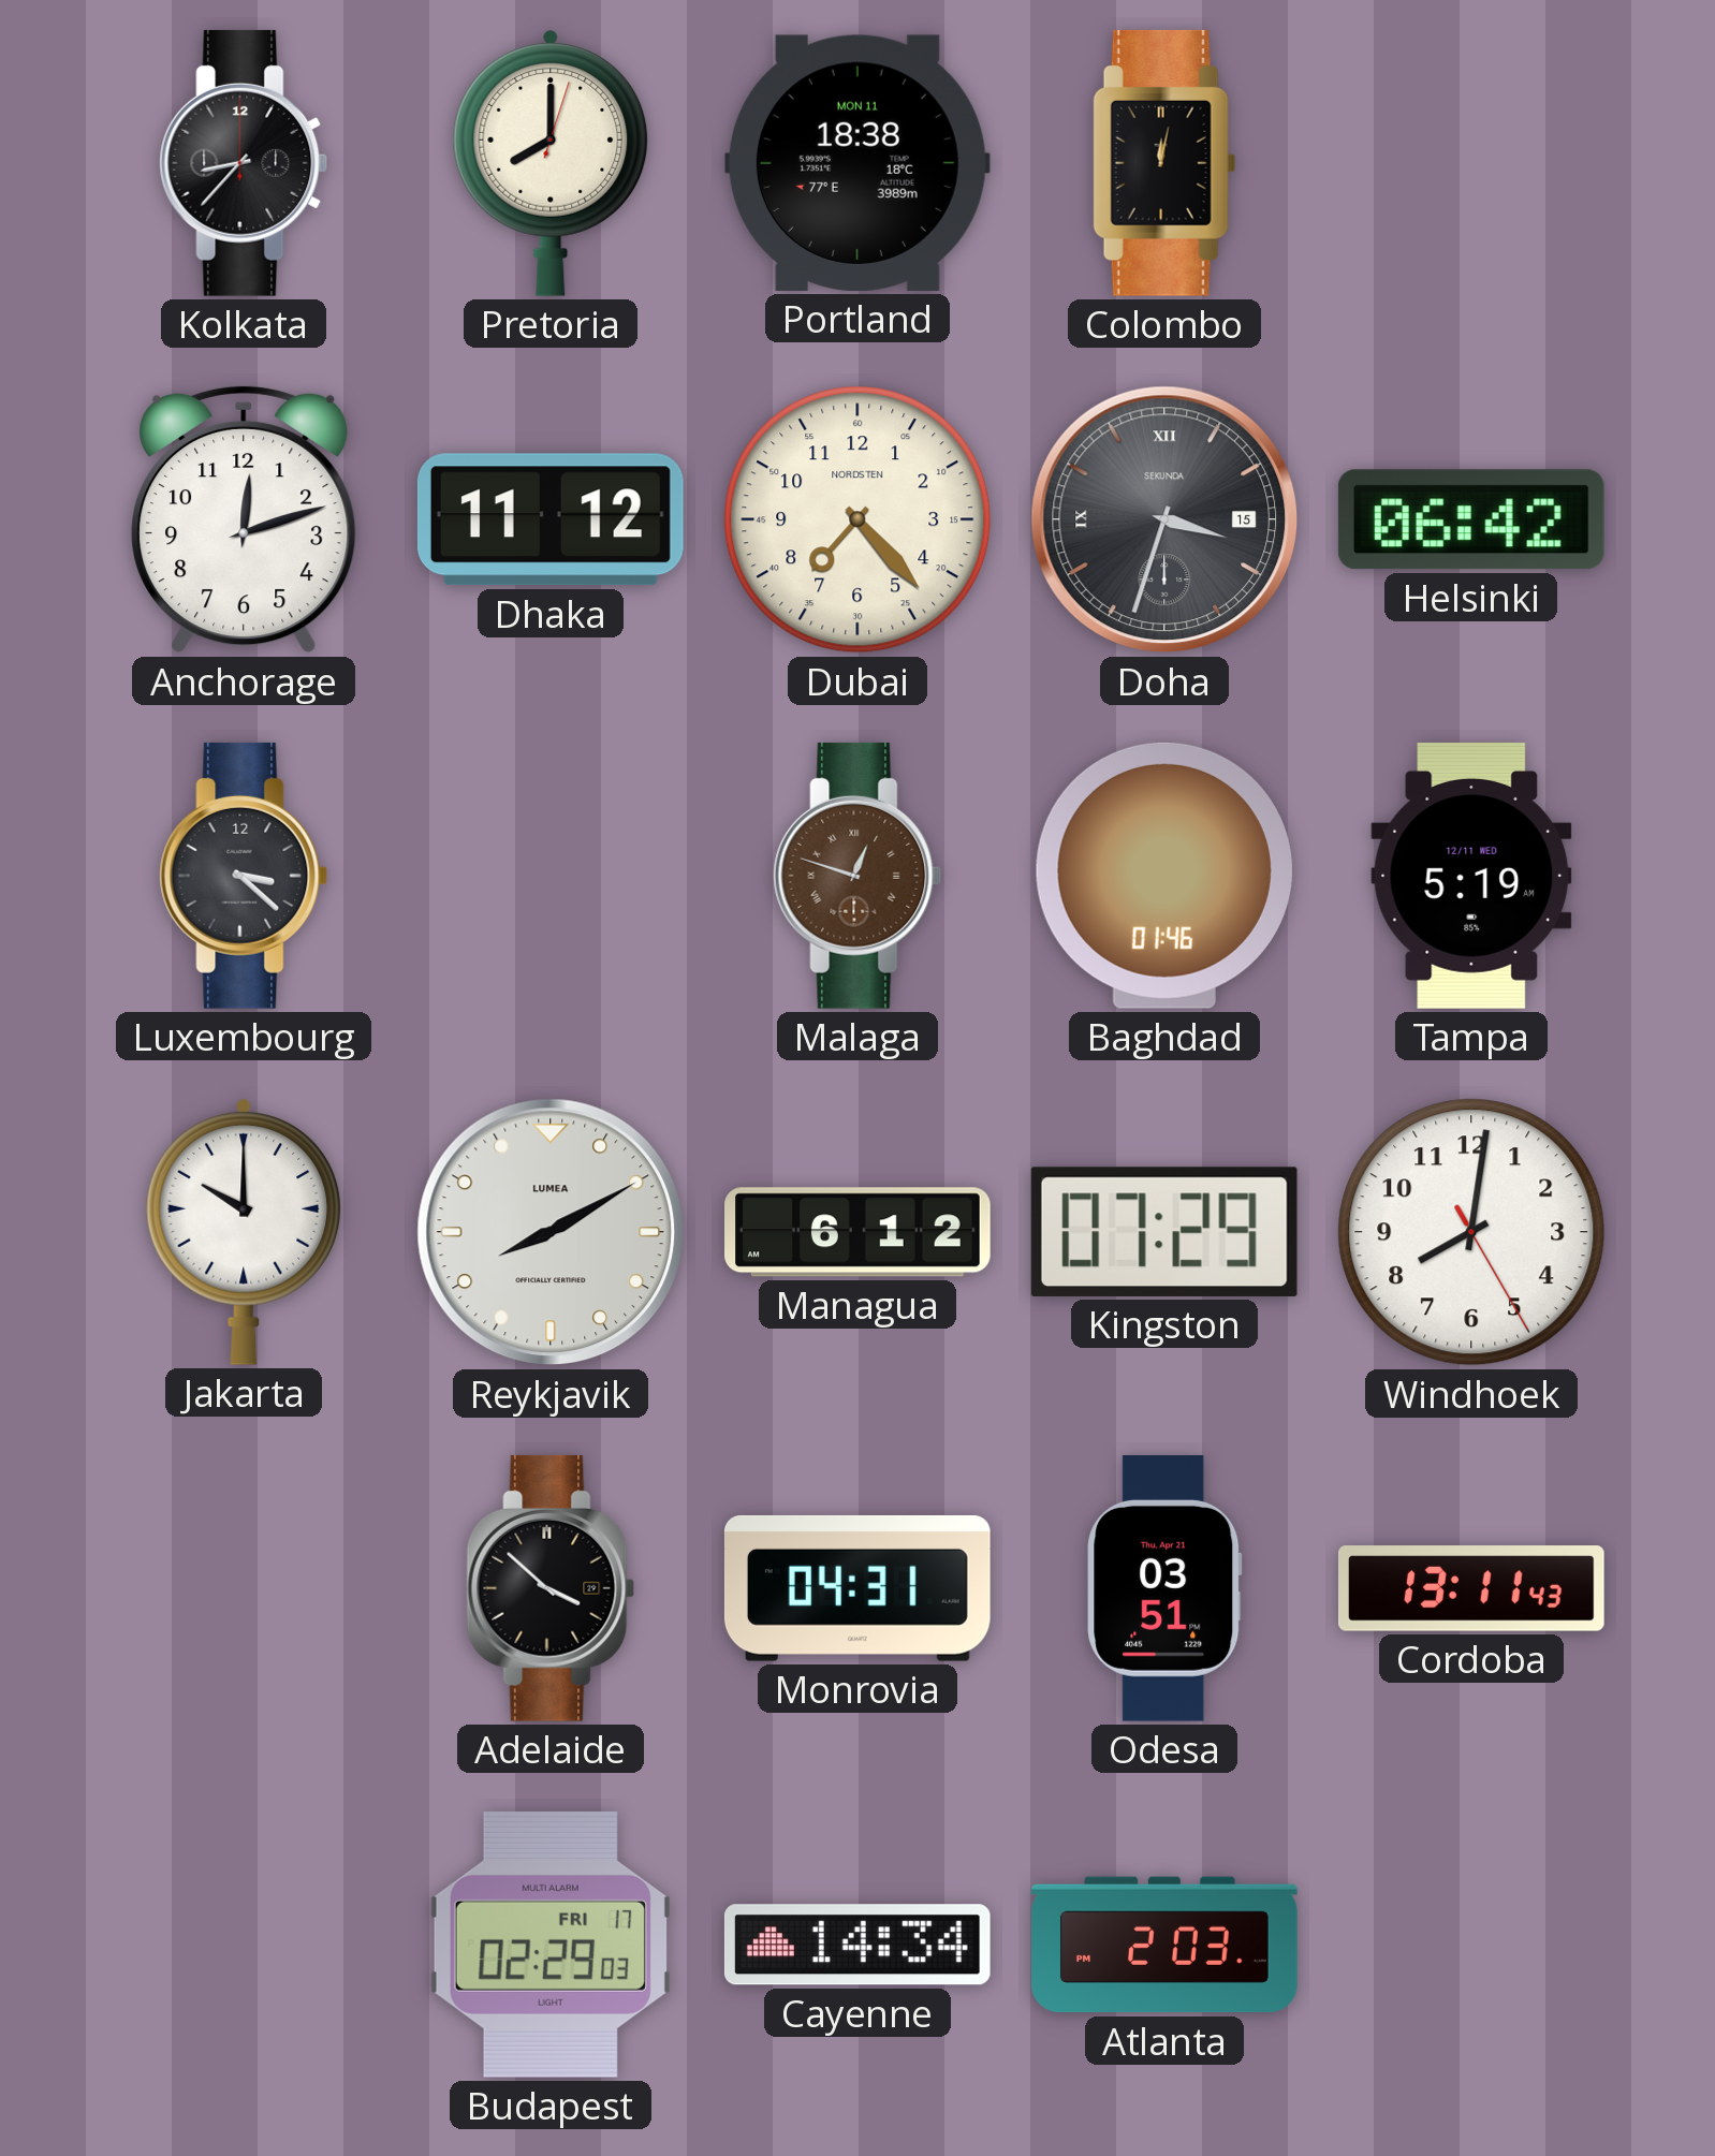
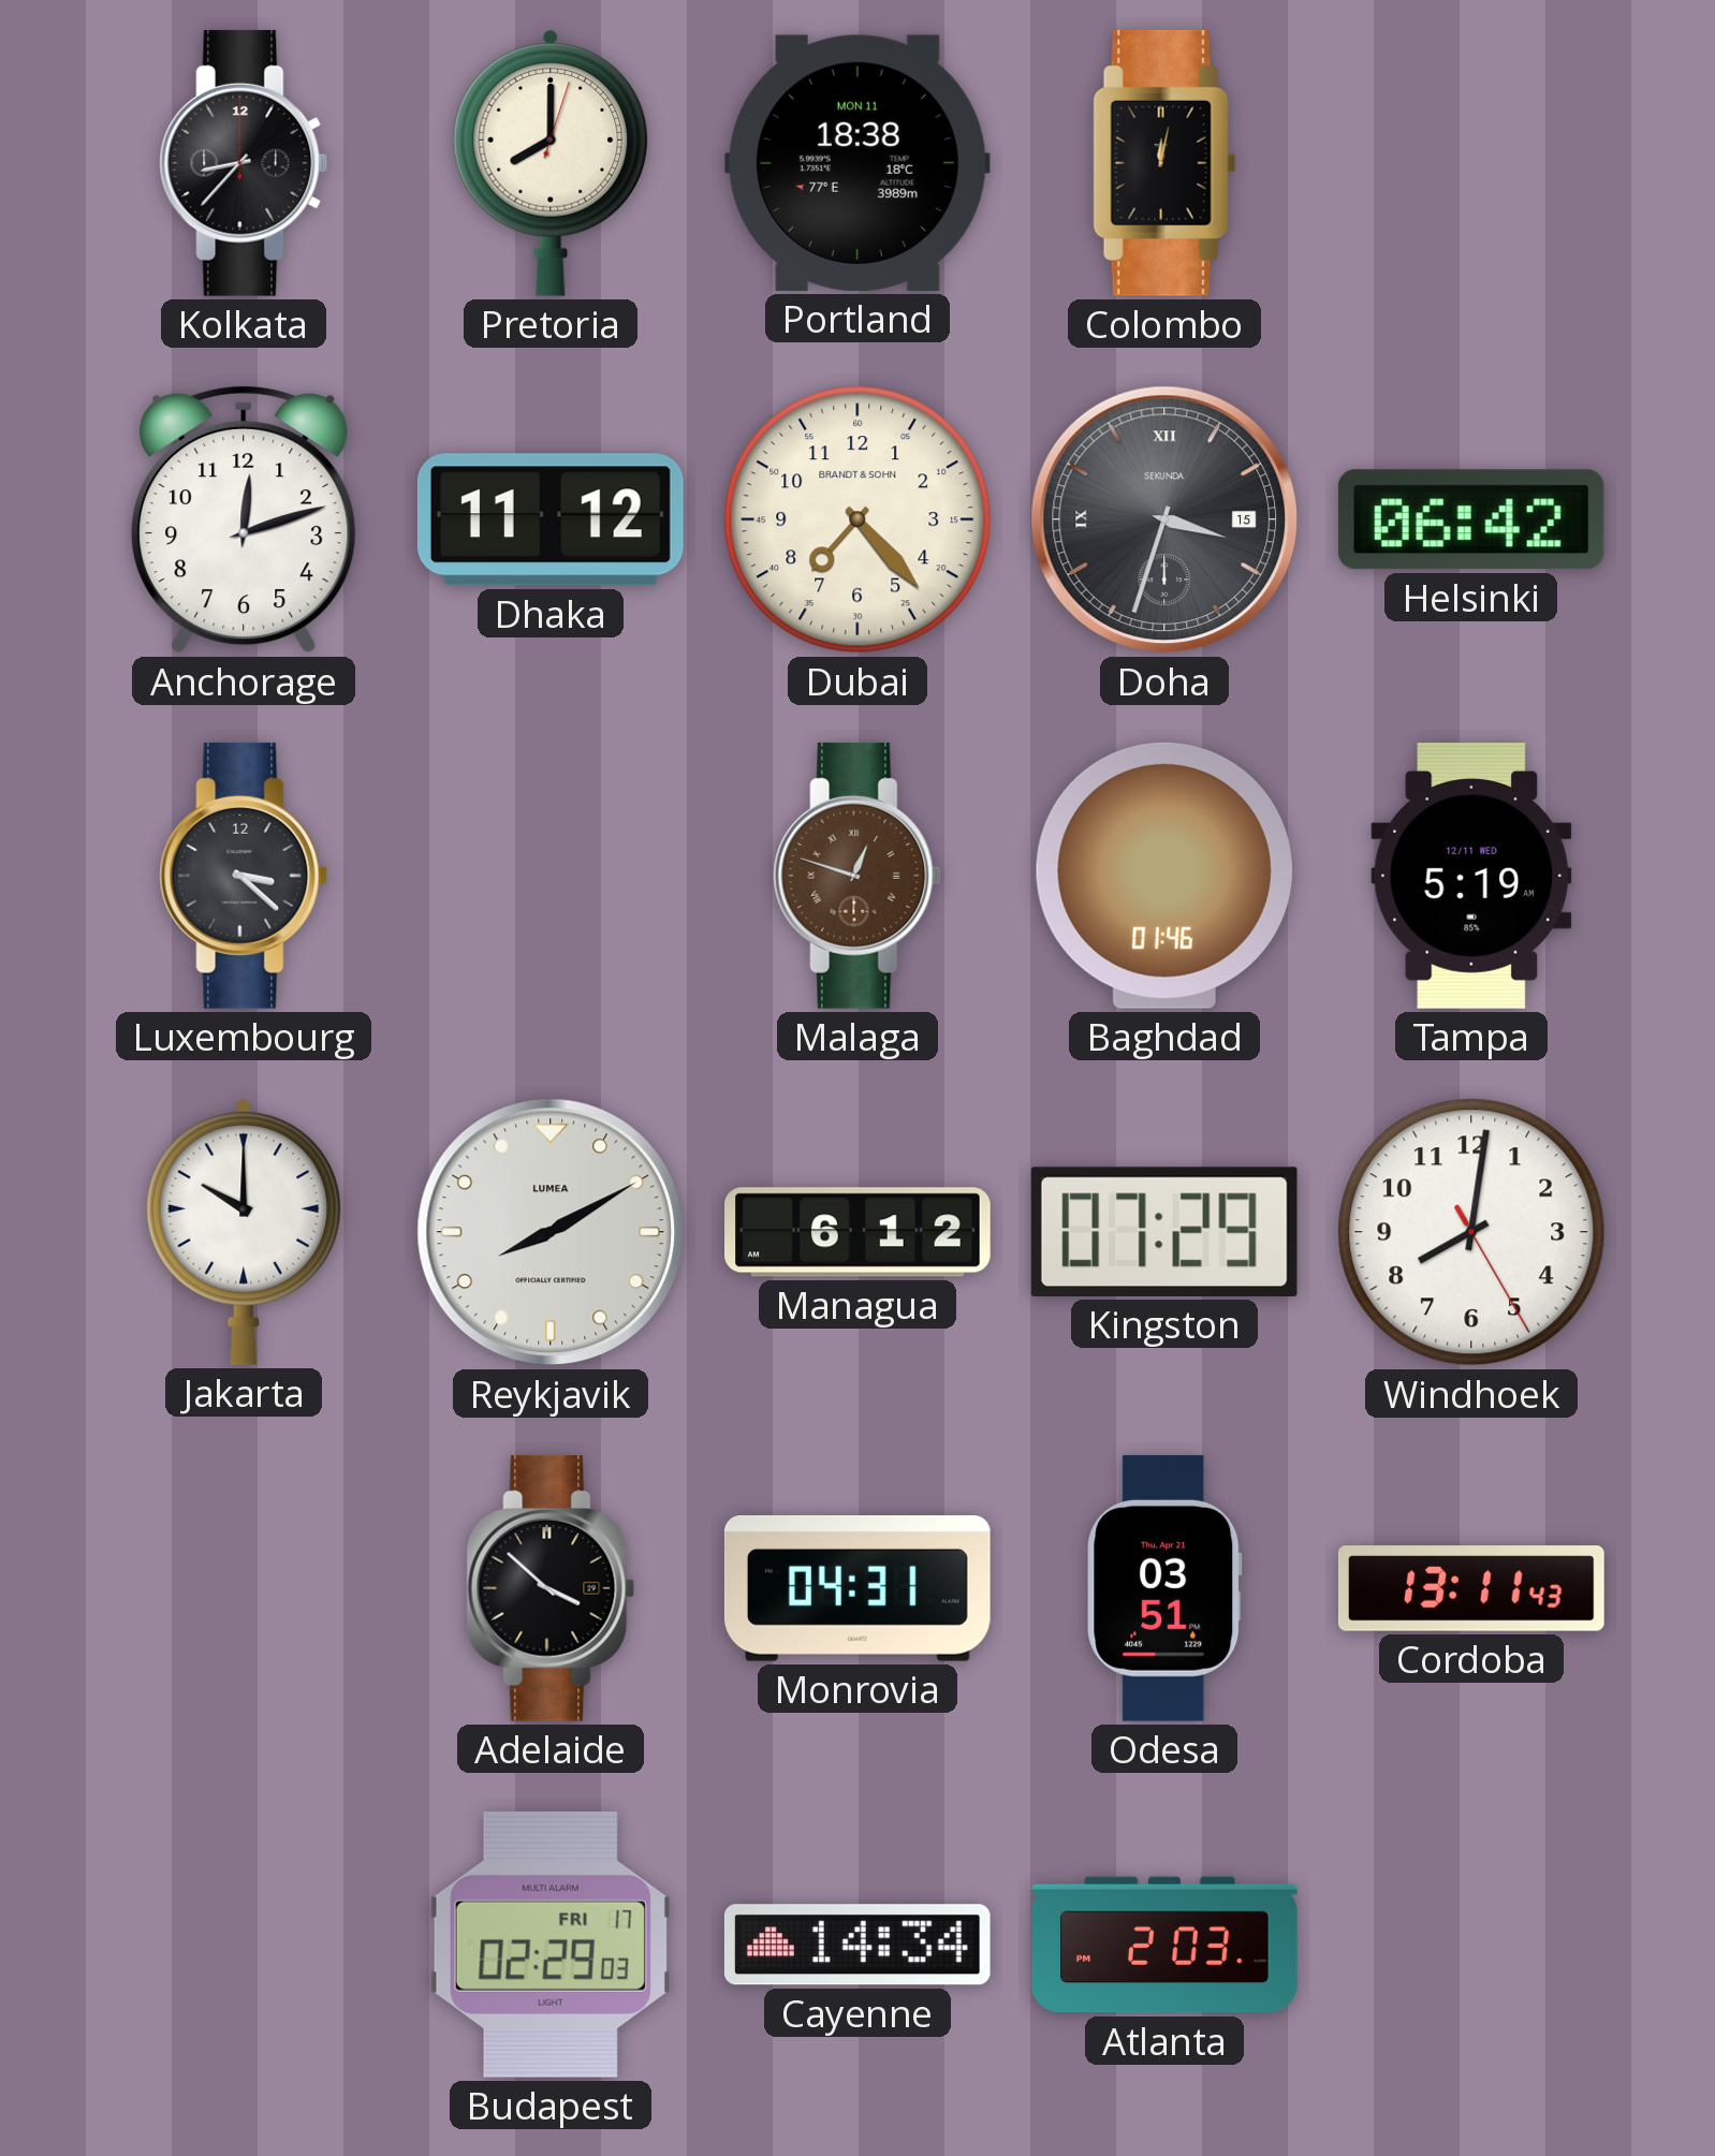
Dubai brand: NORDSTEN -> BRANDT & SOHN
